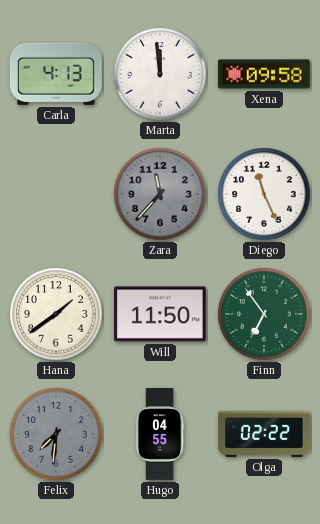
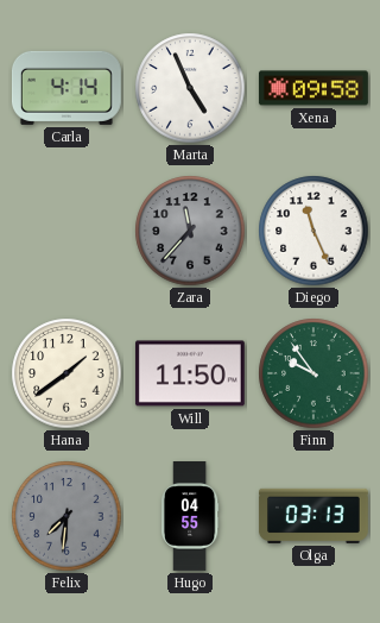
Carla: 4:13 -> 4:14
Marta: 11:59 -> 4:56
Finn: 6:54 -> 9:54
Olga: 02:22 -> 03:13
